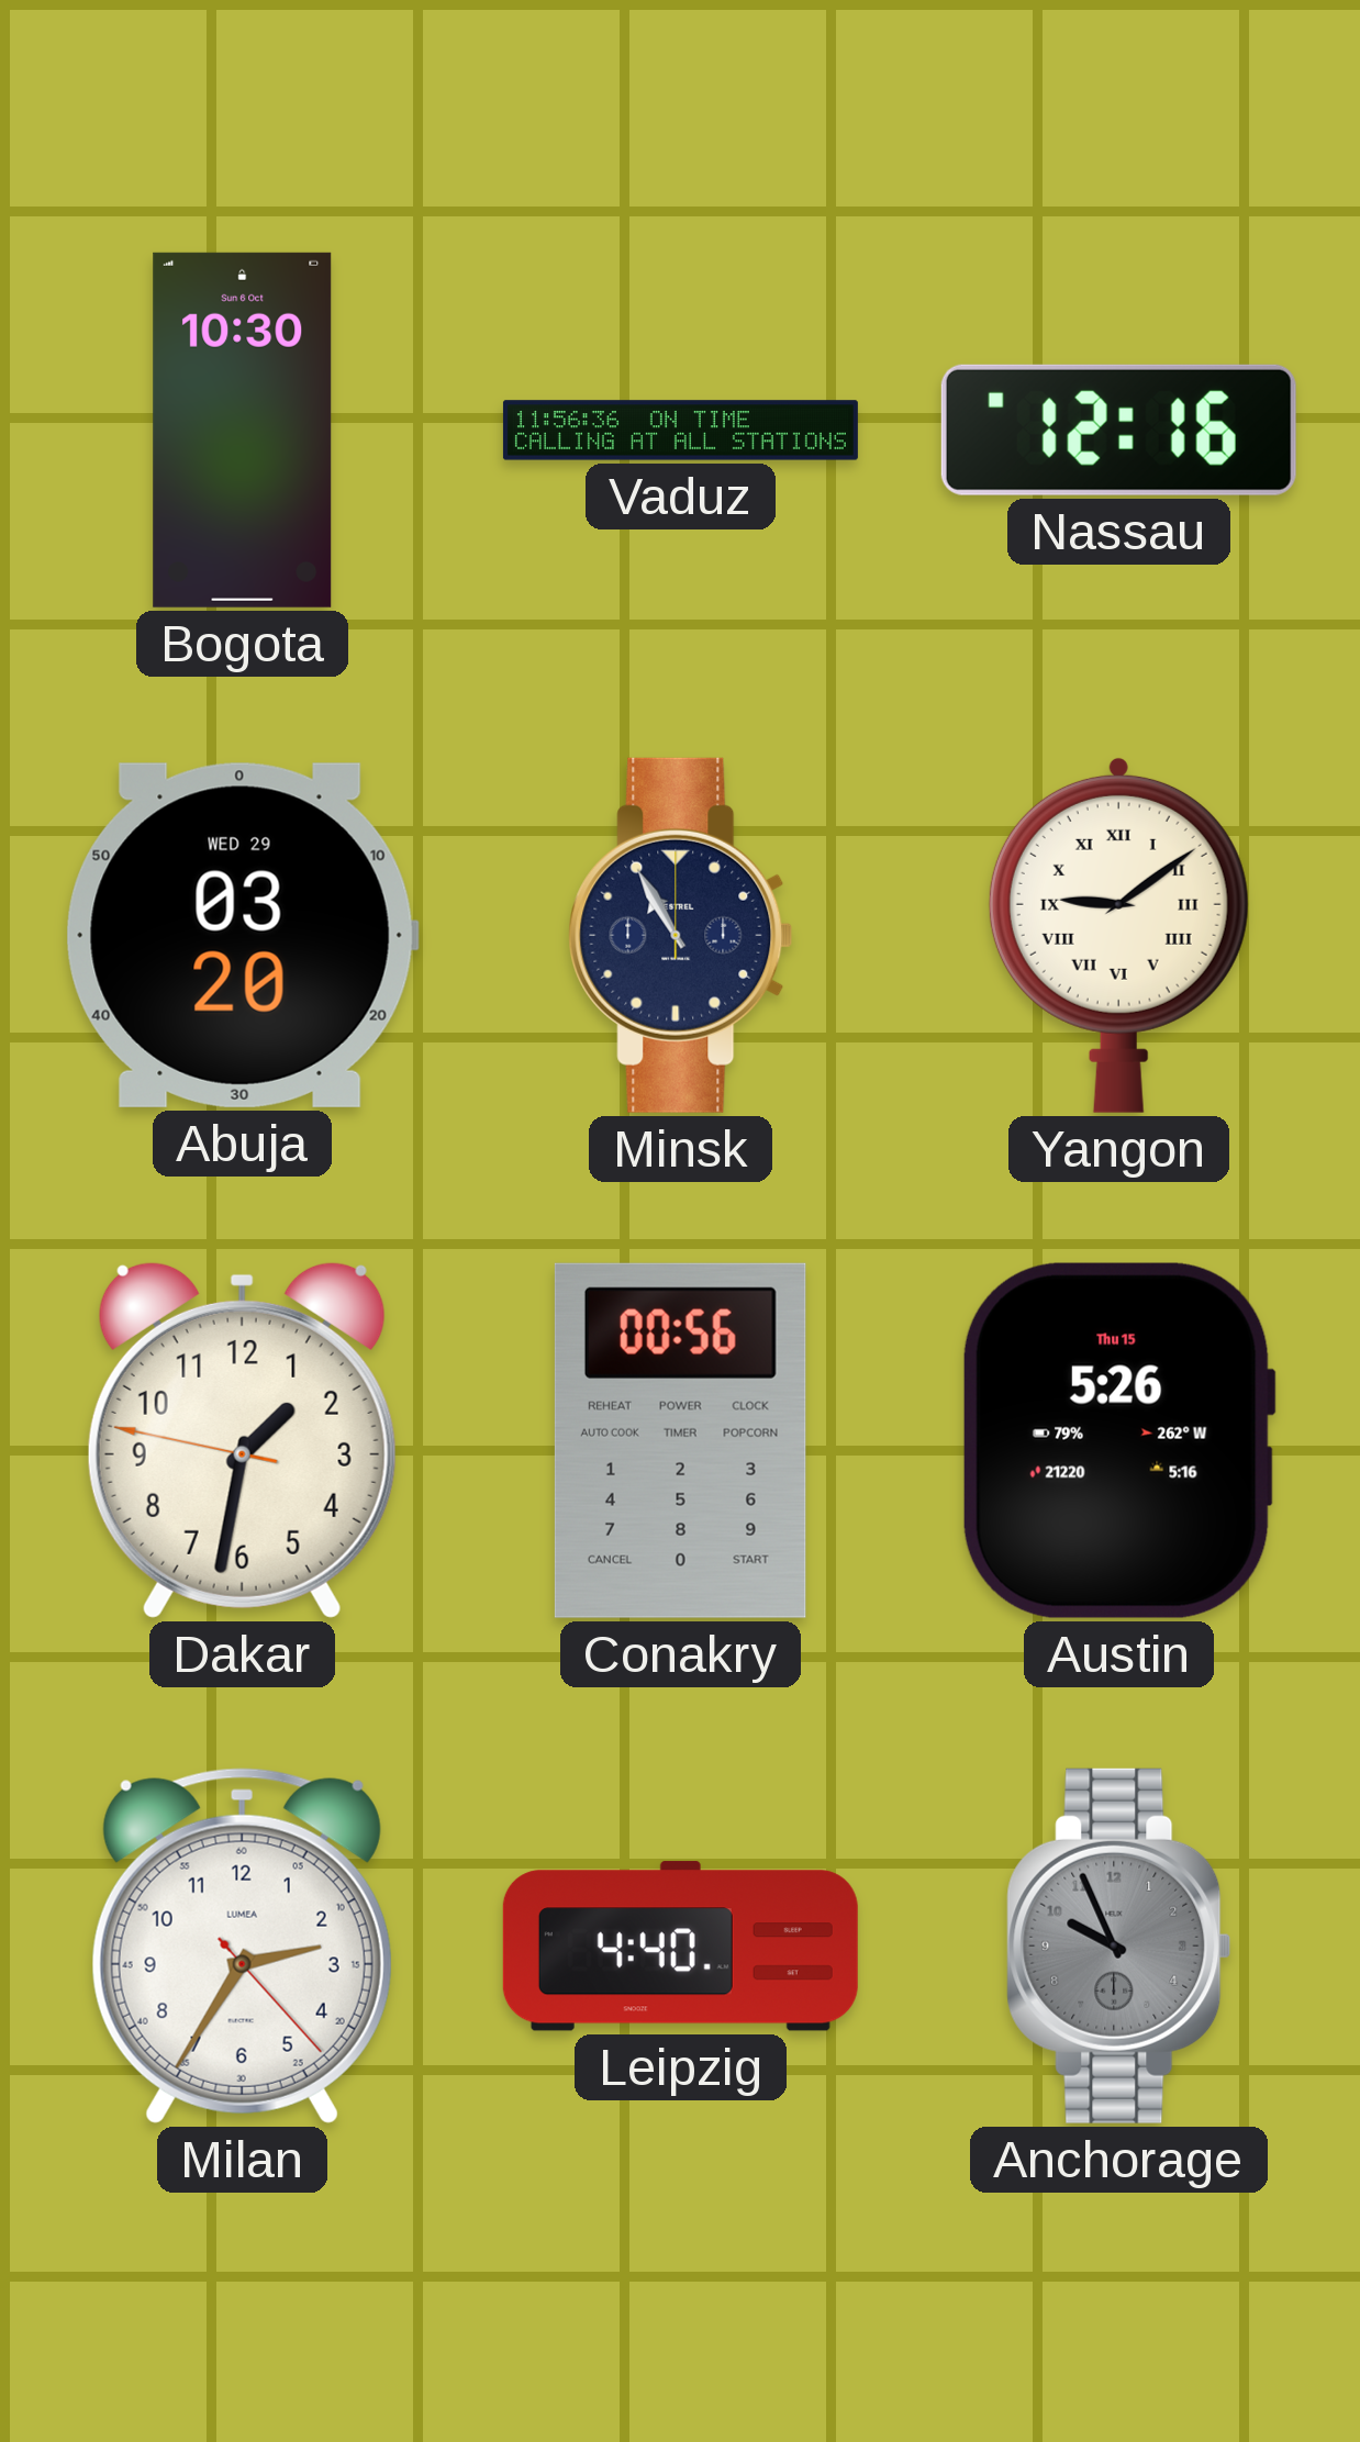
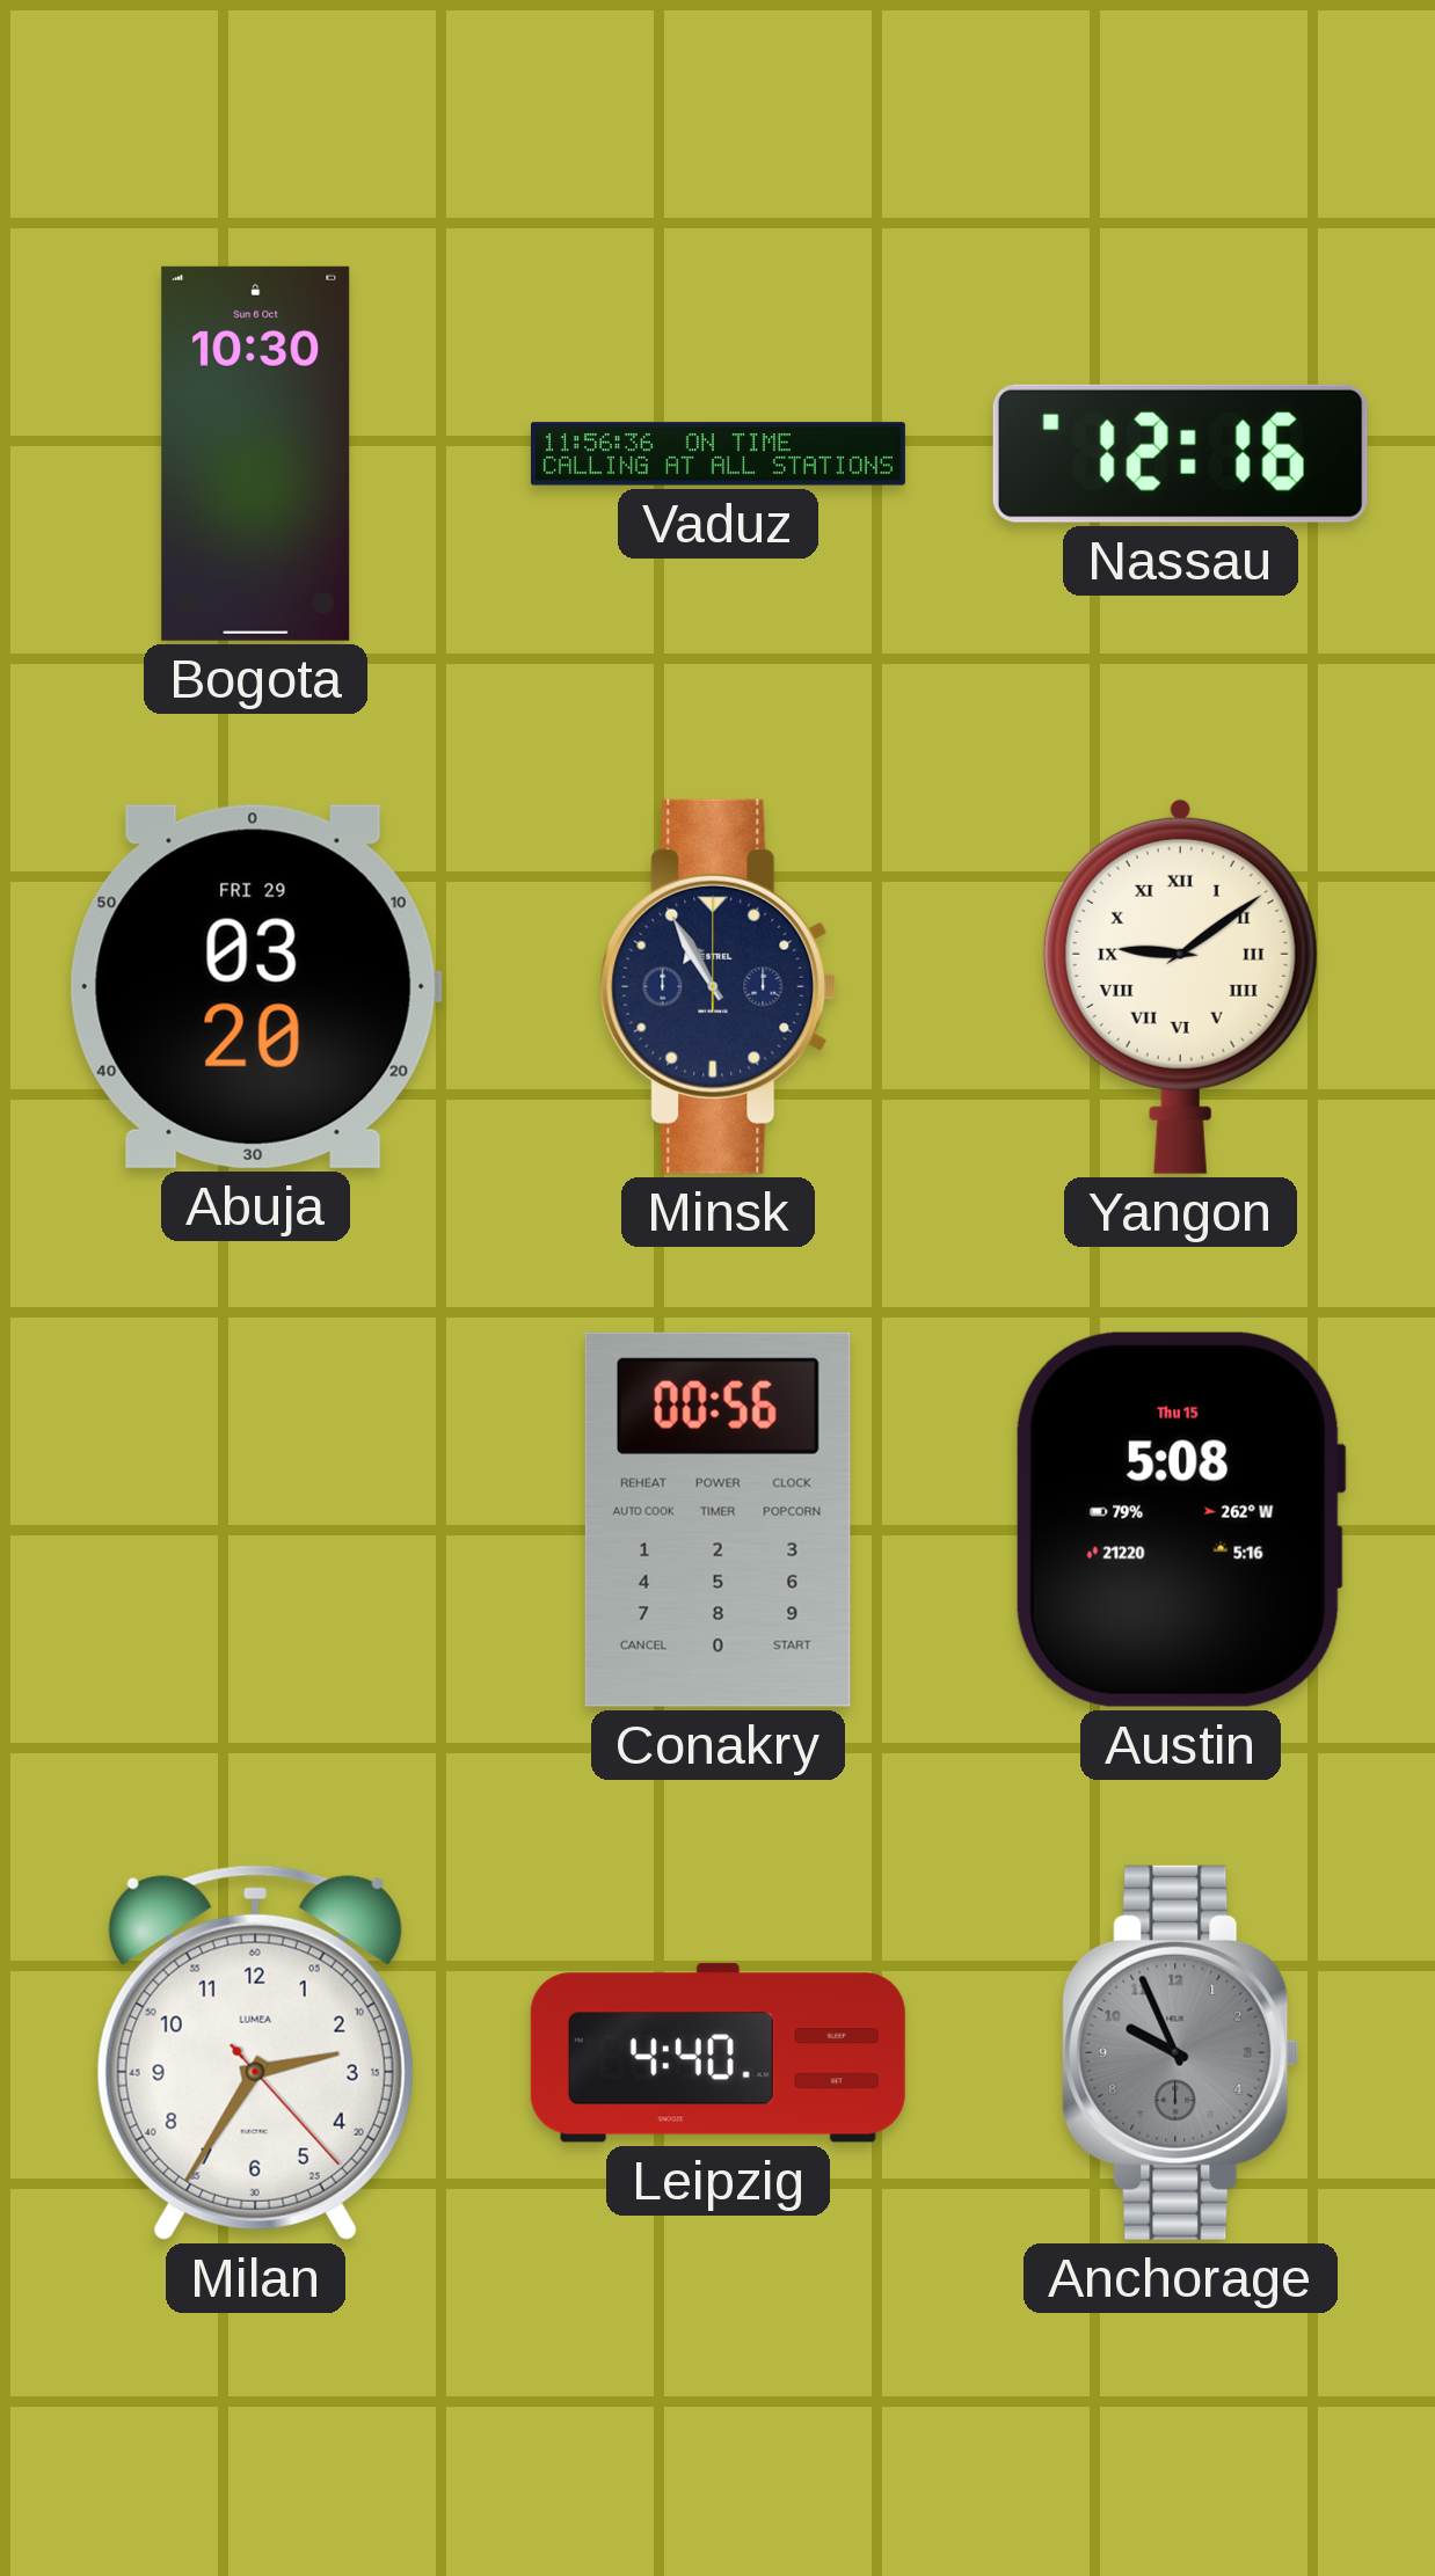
Abuja date: WED 29 -> FRI 29
Dakar: 1:31 -> none
Austin: 5:26 -> 5:08
